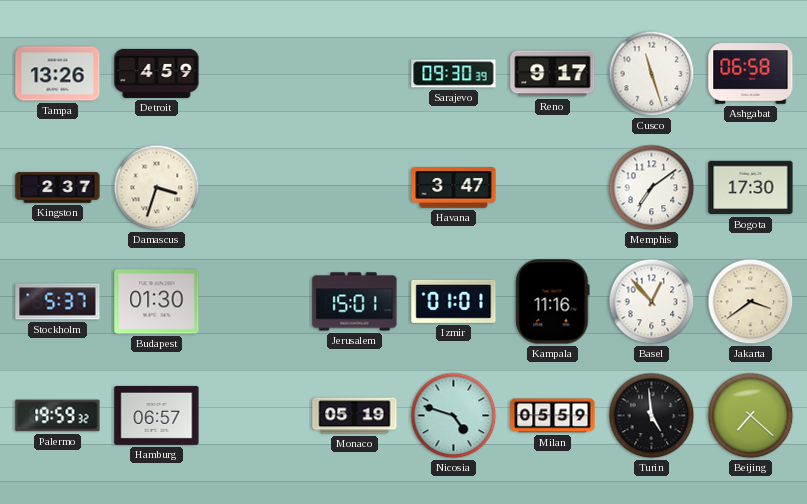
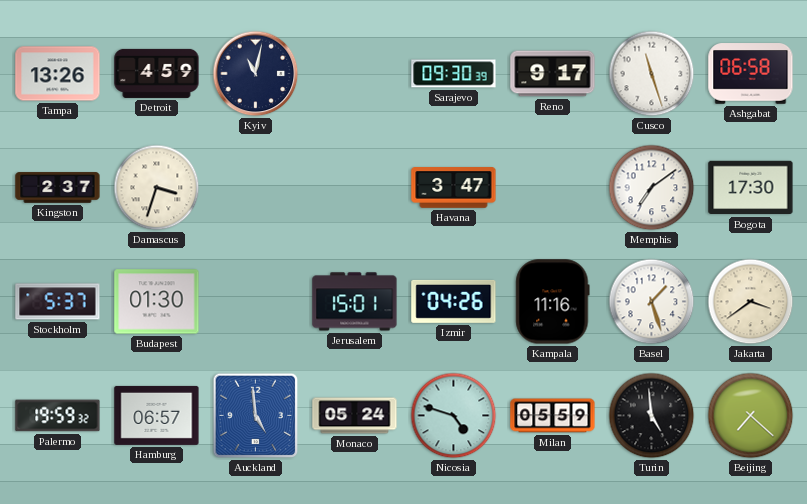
Kyiv: none -> 11:02
Izmir: 01:01 -> 04:26
Basel: 12:53 -> 1:27
Auckland: none -> 4:59
Monaco: 05:19 -> 05:24
